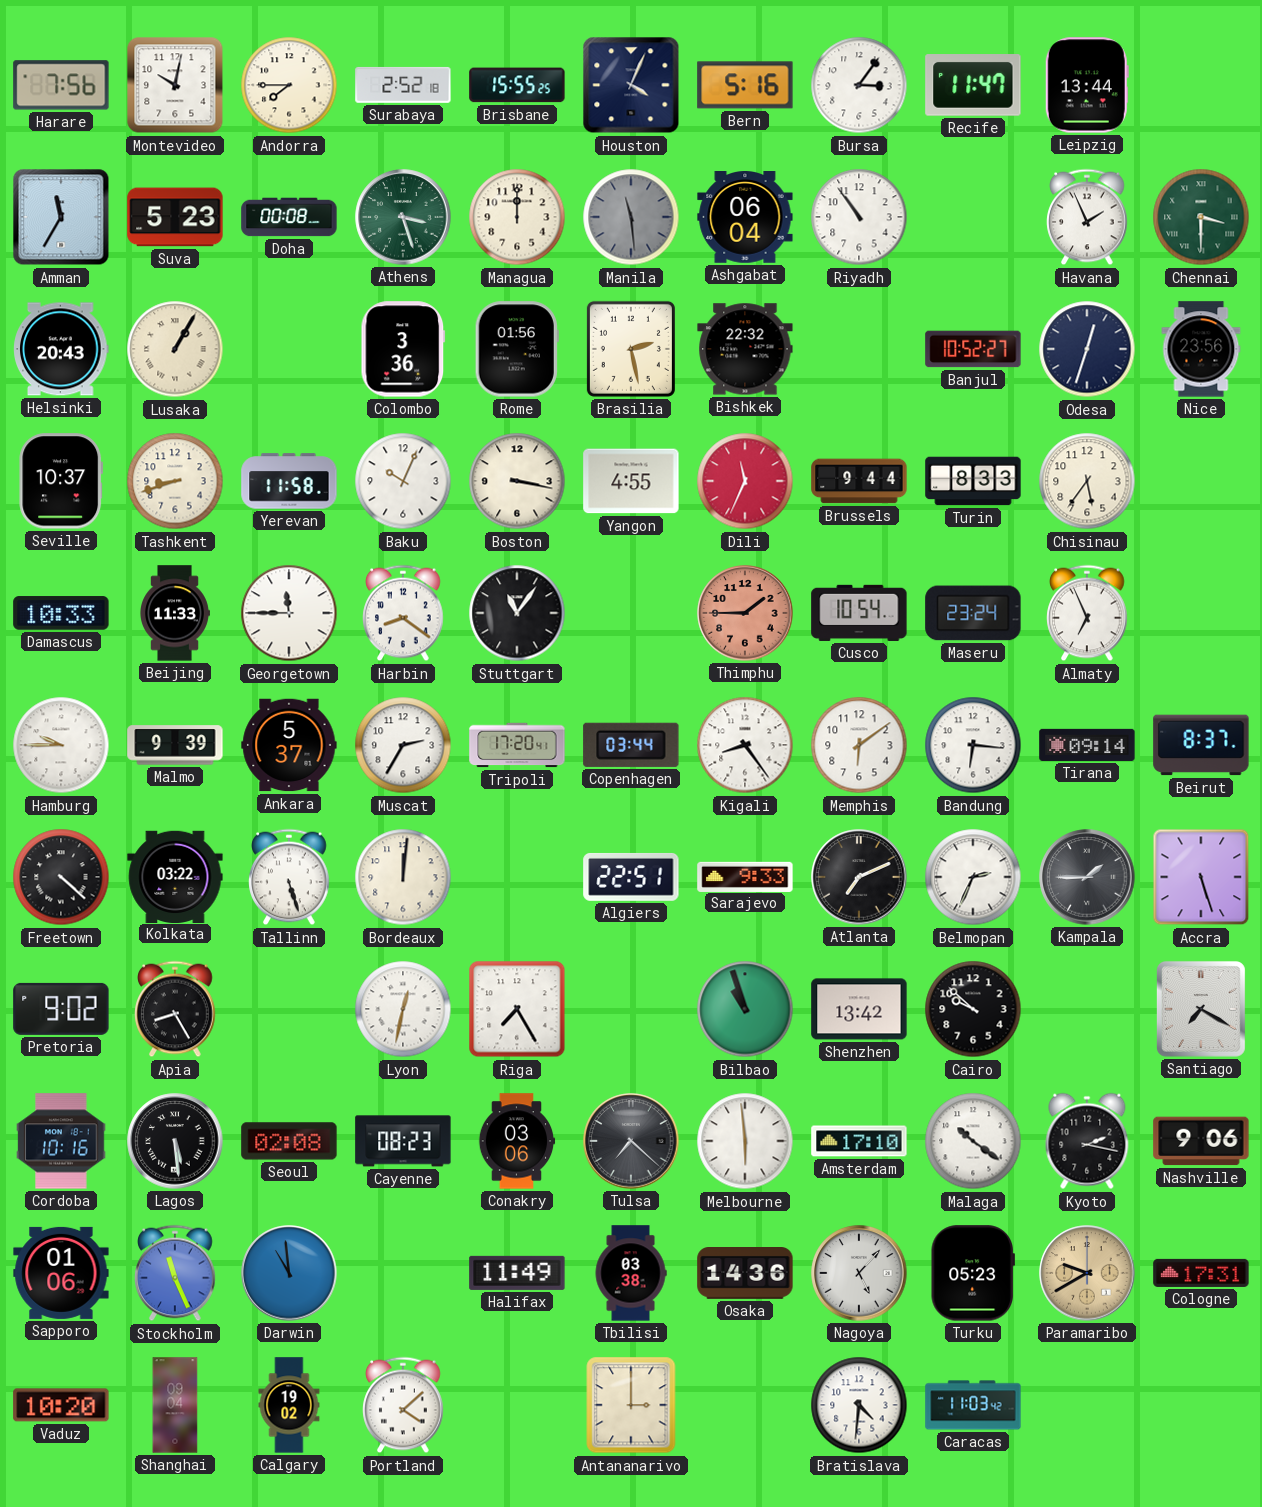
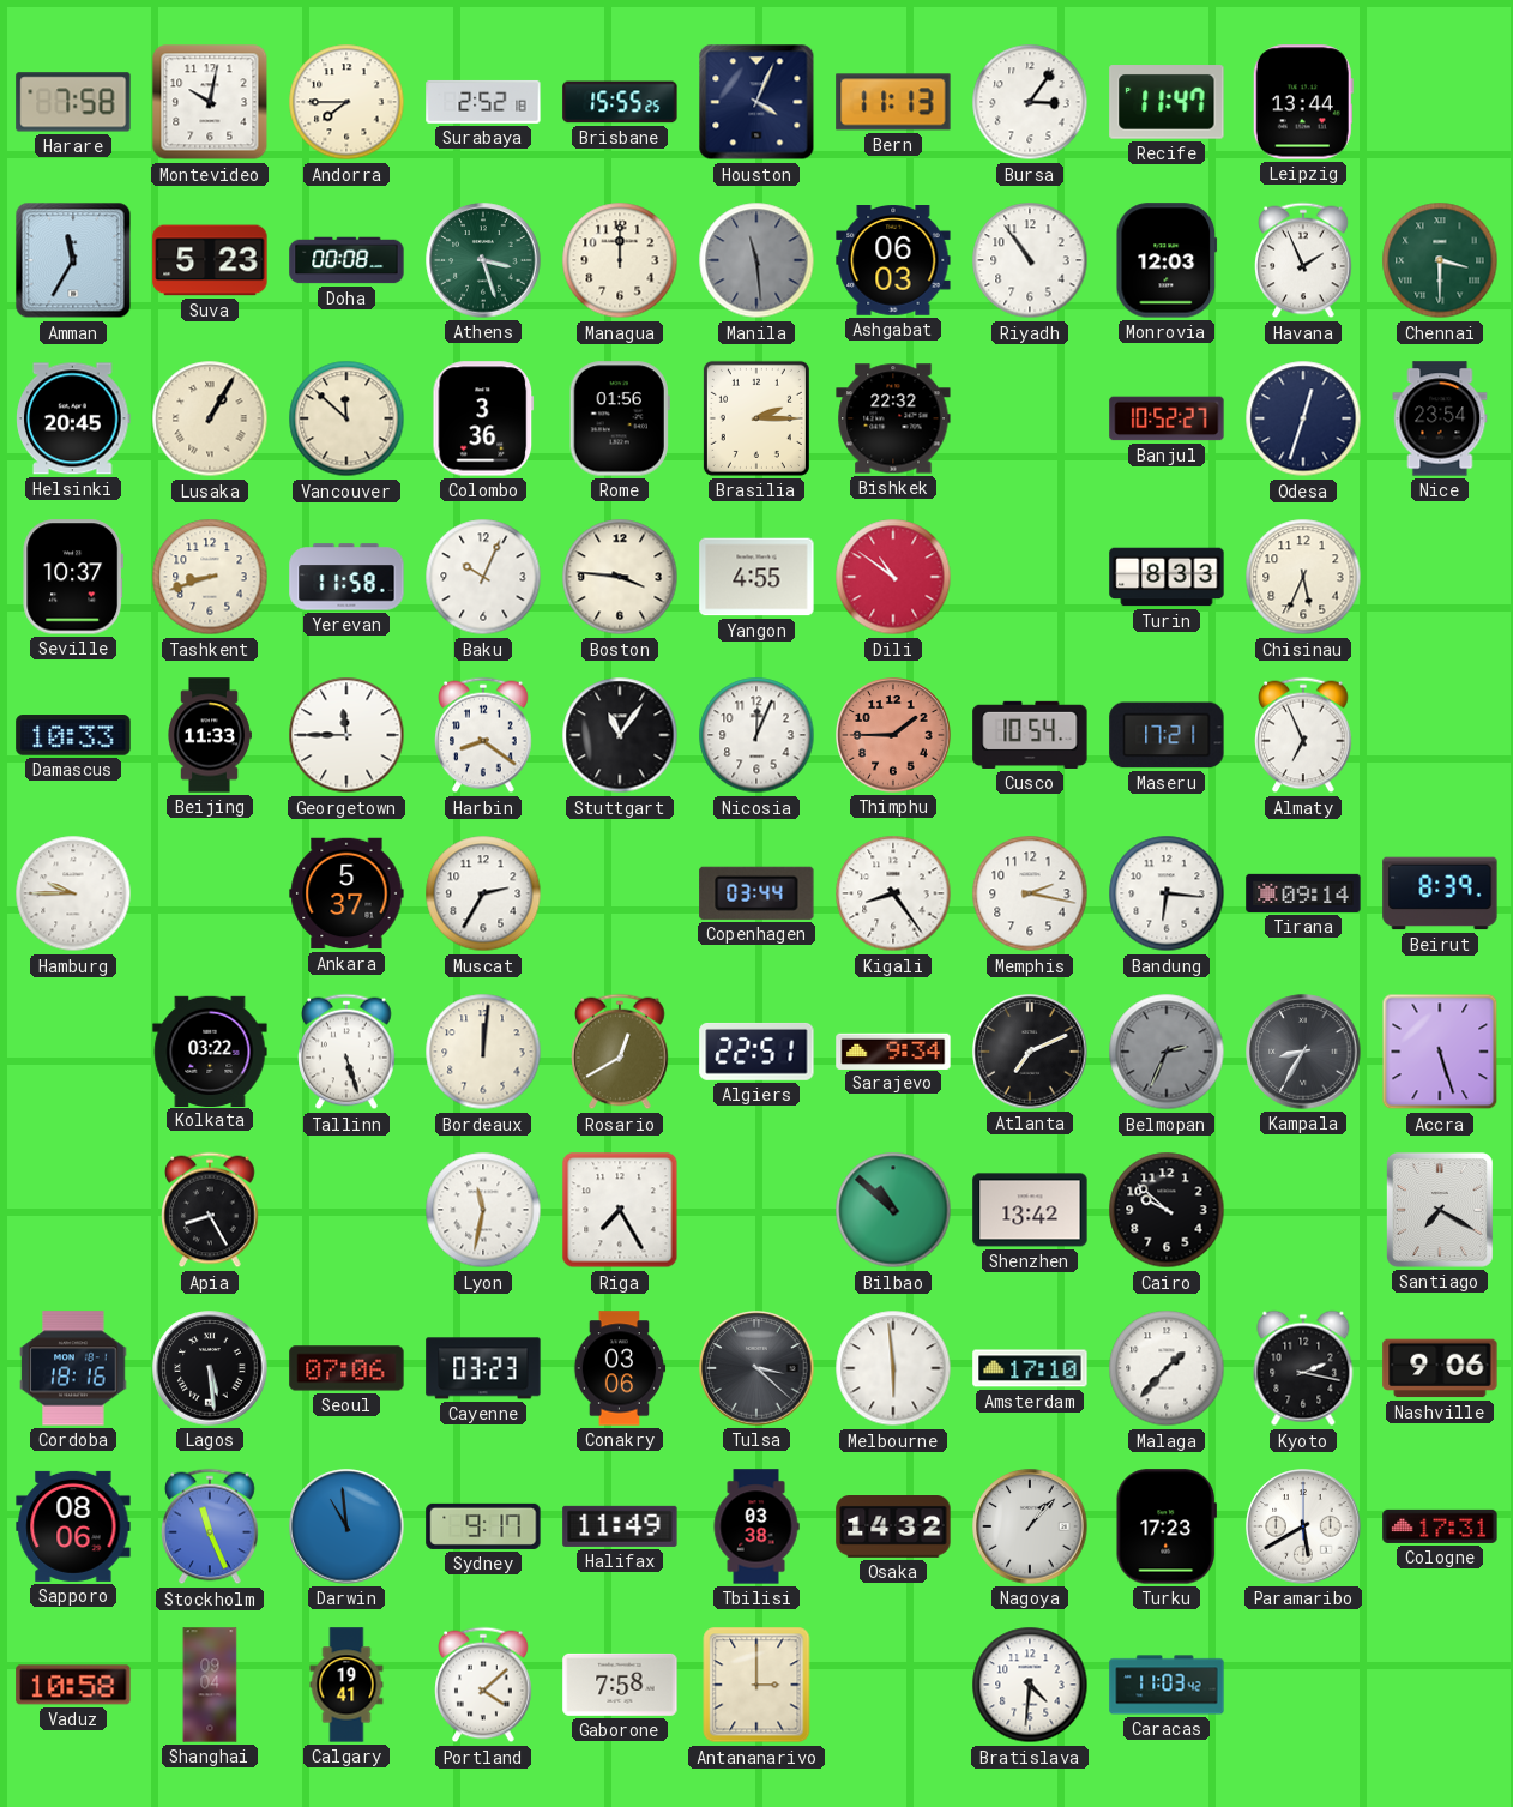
Harare: 7:56 -> 7:58
Bern: 5:16 -> 11:13
Ashgabat: 06:04 -> 06:03
Monrovia: none -> 12:03
Helsinki: 20:43 -> 20:45
Vancouver: none -> 11:52
Brasilia: 2:28 -> 2:15
Nice: 23:56 -> 23:54
Boston: 3:17 -> 3:46
Dili: 11:34 -> 10:51
Brussels: 9:44 -> none
Chisinau: 5:36 -> 5:34
Nicosia: none -> 12:04
Maseru: 23:24 -> 17:21
Malmo: 9:39 -> none
Tripoli: 17:20 -> none
Memphis: 6:09 -> 2:17
Beirut: 8:37 -> 8:39
Freetown: 4:22 -> none
Rosario: none -> 12:40
Sarajevo: 9:33 -> 9:34
Belmopan dial: white -> grey
Kampala: 1:45 -> 8:35
Pretoria: 9:02 -> none
Lyon: 12:32 -> 11:32
Bilbao: 10:57 -> 10:52
Cordoba: 10:16 -> 18:16
Seoul: 02:08 -> 07:06
Cayenne: 08:23 -> 03:23
Tulsa: 7:22 -> 3:22
Malaga: 10:21 -> 1:37
Sapporo: 01:06 -> 08:06
Sydney: none -> 9:17
Osaka: 14:36 -> 14:32
Nagoya: 5:07 -> 1:07
Turku: 05:23 -> 17:23
Paramaribo: 9:40 -> 5:40
Paramaribo dial: champagne -> white
Vaduz: 10:20 -> 10:58
Calgary: 19:02 -> 19:41
Gaborone: none -> 7:58
